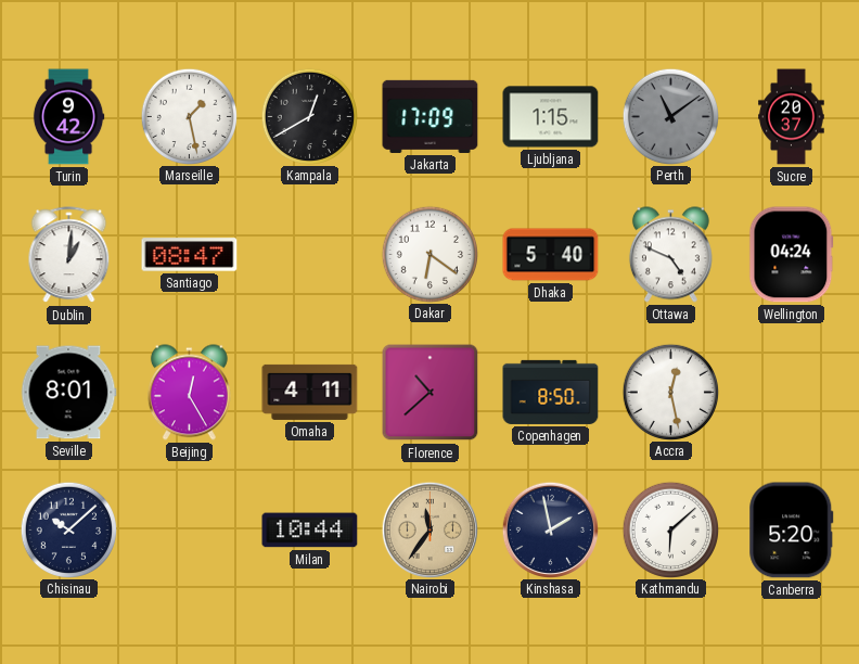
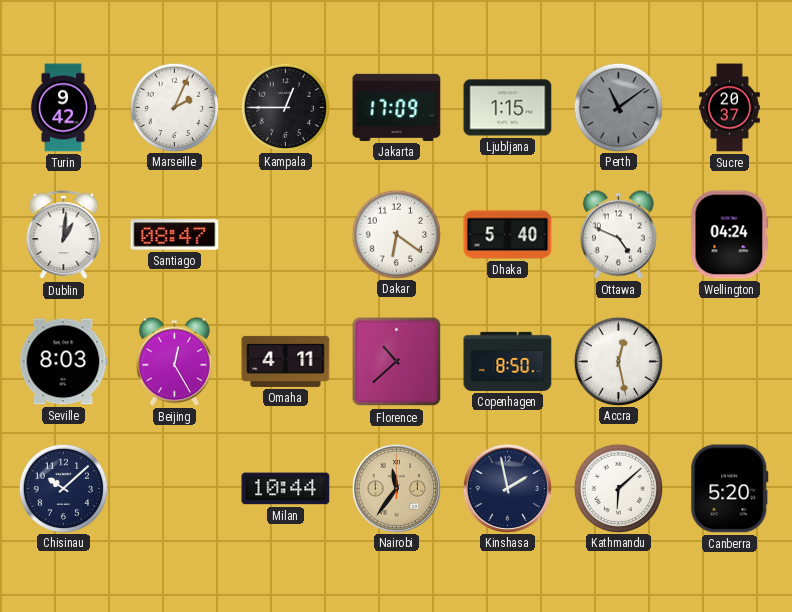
Marseille: 1:28 -> 2:04
Kampala: 12:40 -> 12:45
Seville: 8:01 -> 8:03
